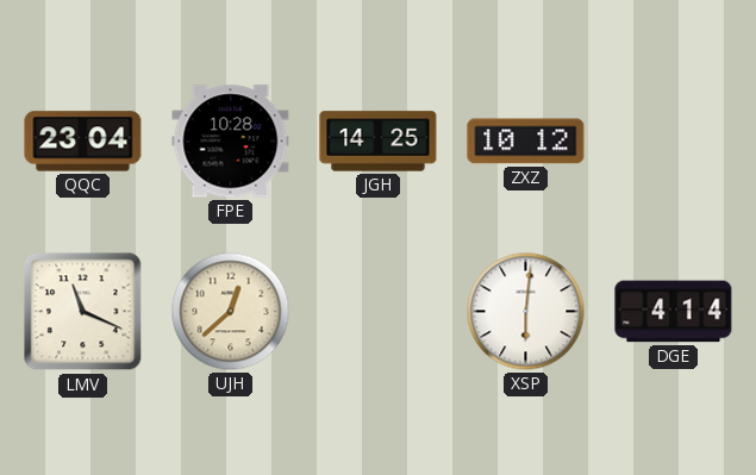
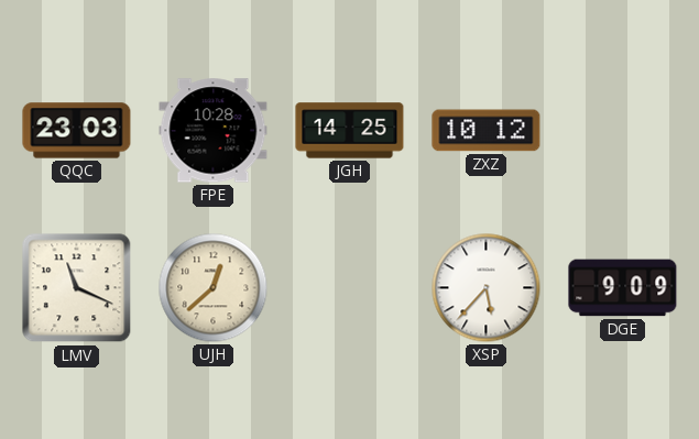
QQC: 23:04 -> 23:03
XSP: 6:01 -> 5:37
DGE: 4:14 -> 9:09
